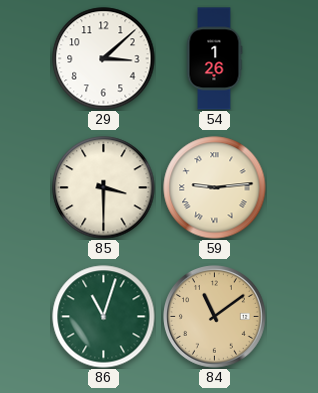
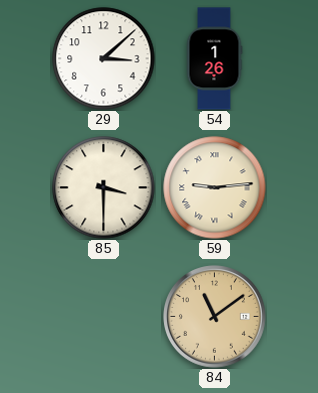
86: 11:03 -> none
